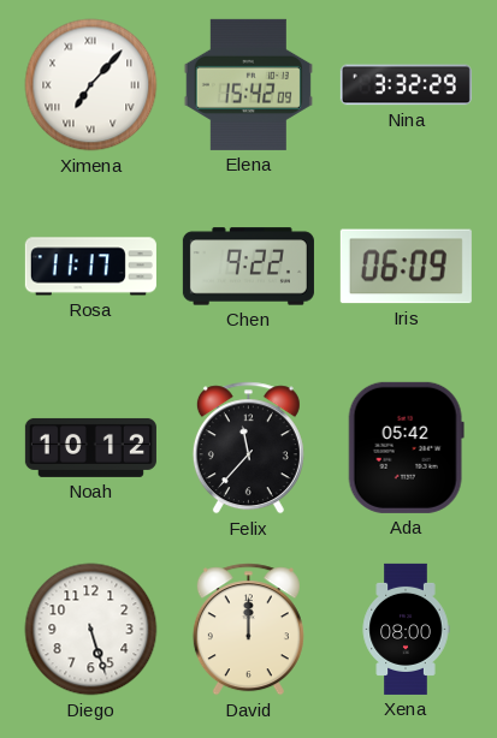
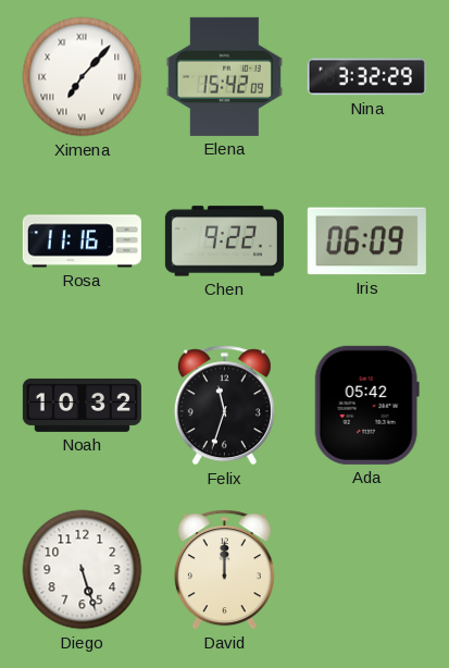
Rosa: 11:17 -> 11:16
Noah: 10:12 -> 10:32
Felix: 11:37 -> 11:33
Xena: 08:00 -> none
